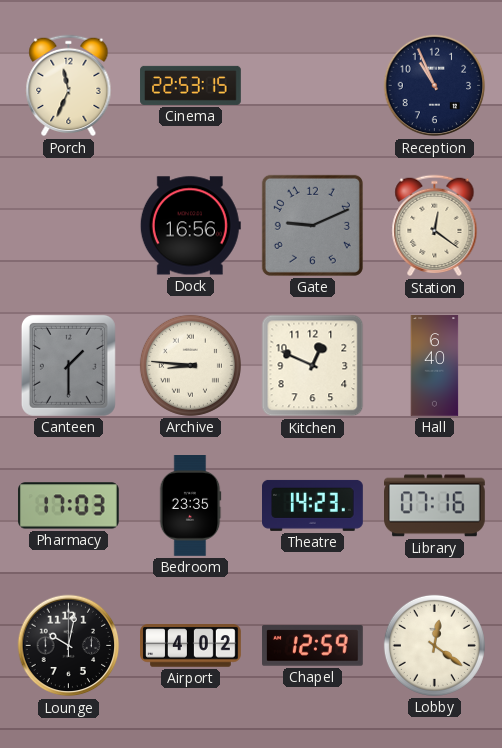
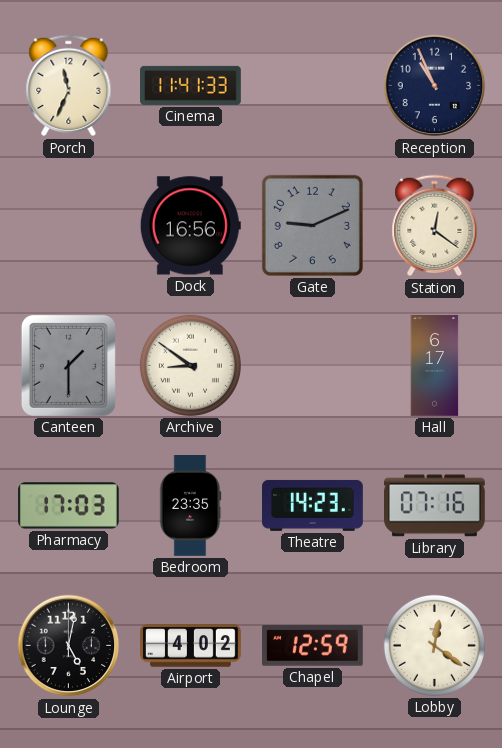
Cinema: 22:53 -> 11:41
Archive: 8:46 -> 8:51
Kitchen: 12:49 -> none
Hall: 6:40 -> 6:17
Lounge: 10:02 -> 5:02
